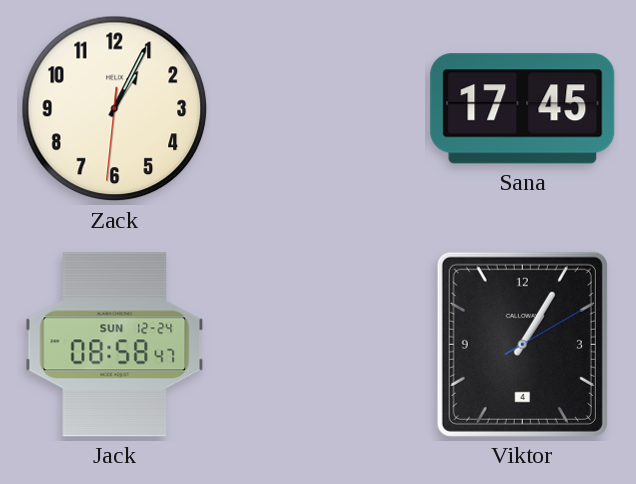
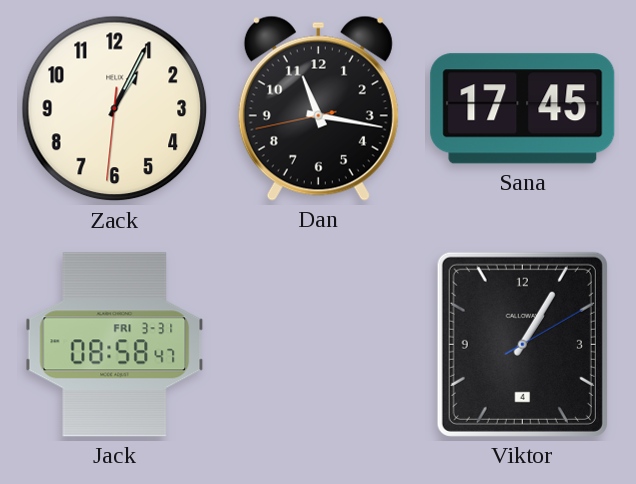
Dan: none -> 11:16
Jack date: SUN 12-24 -> FRI 3-31
